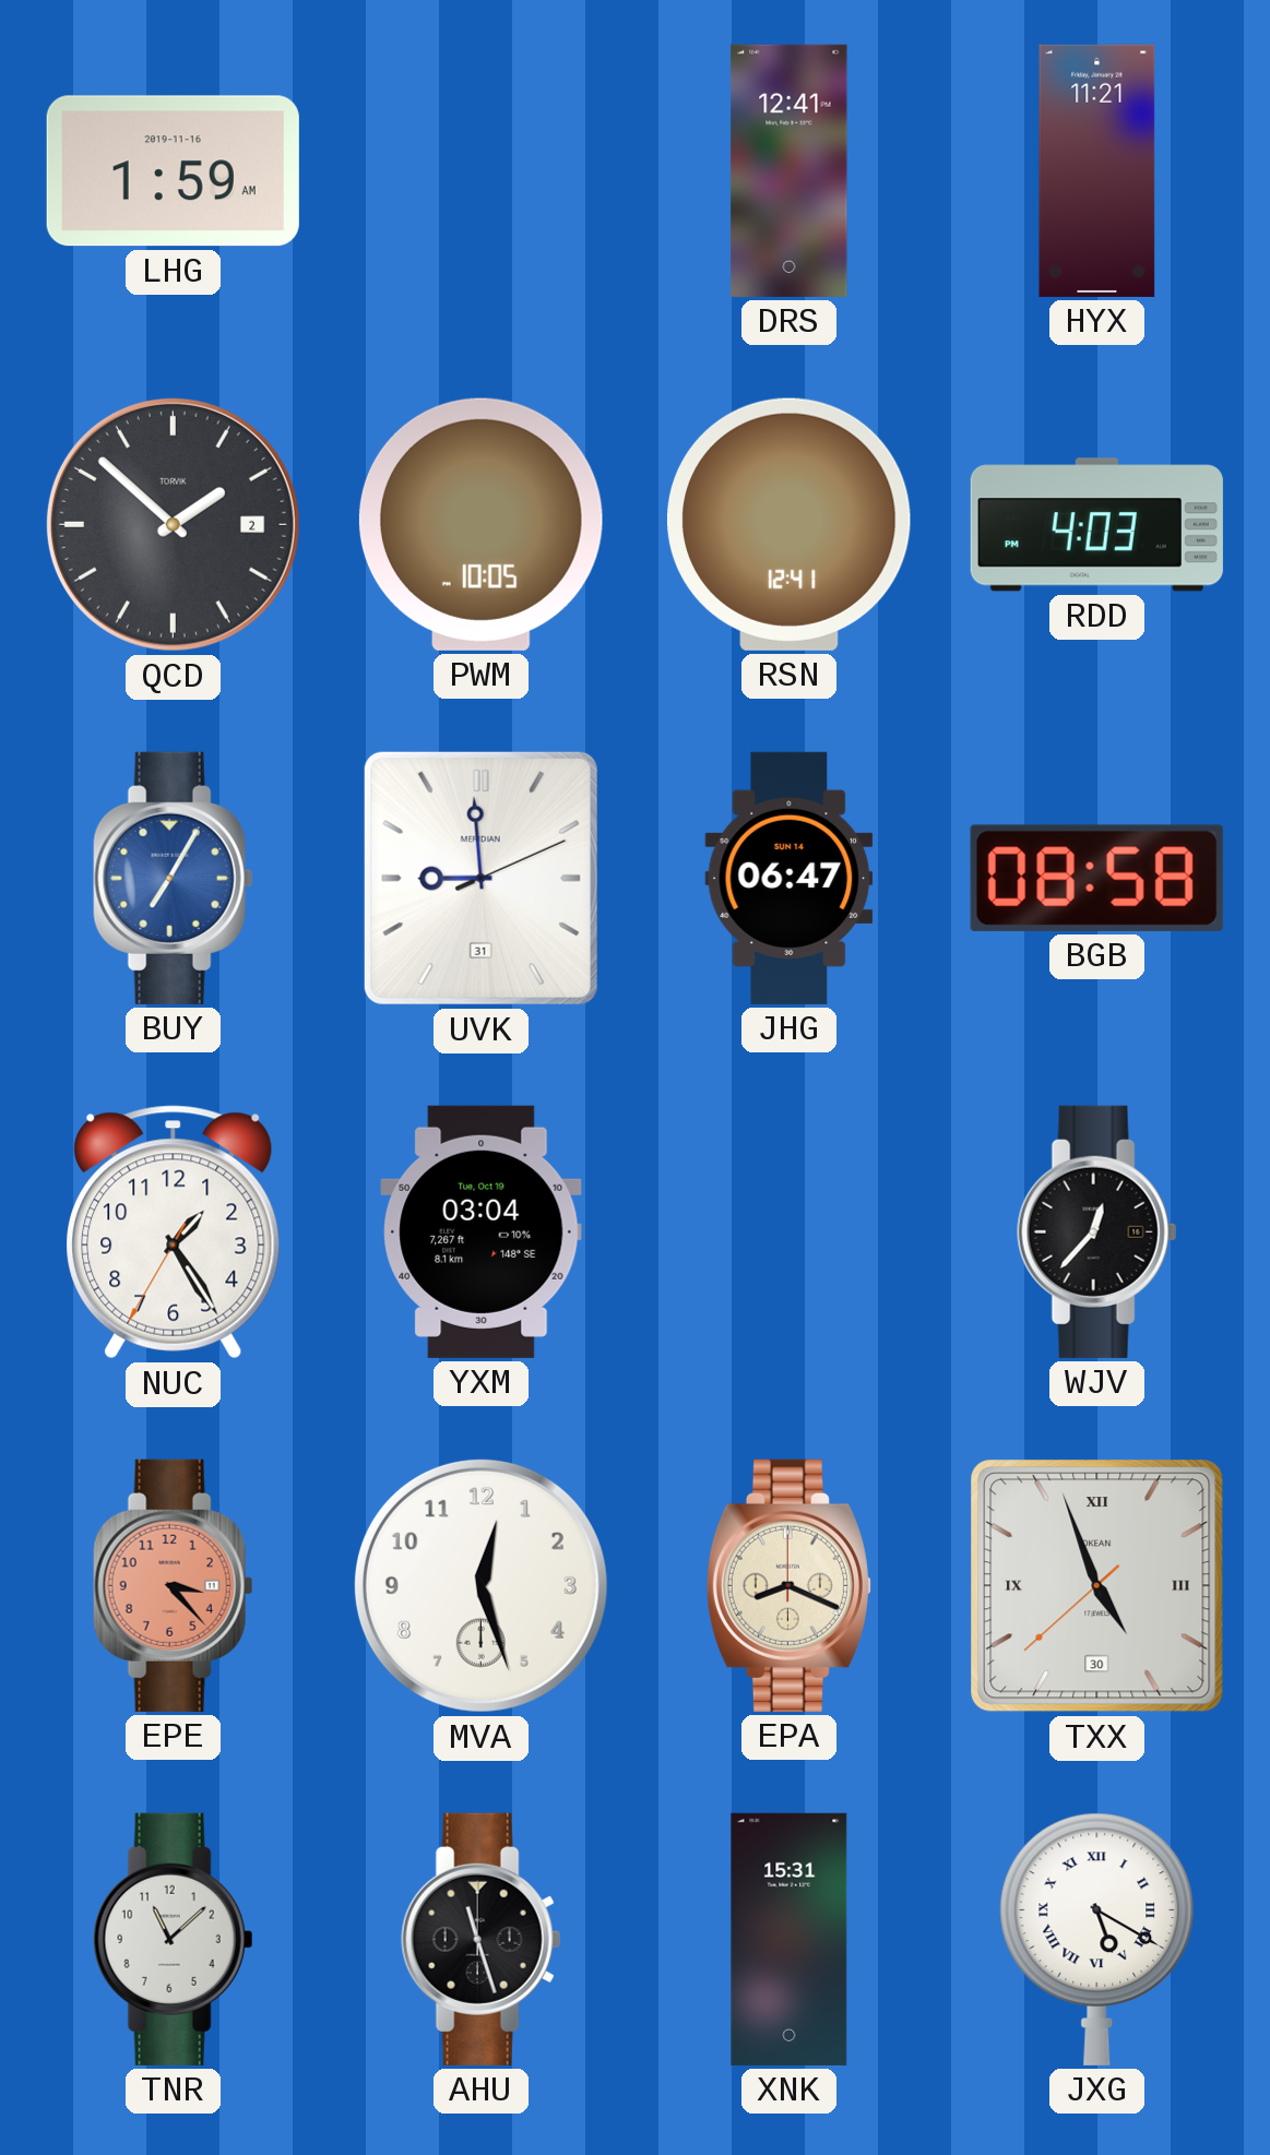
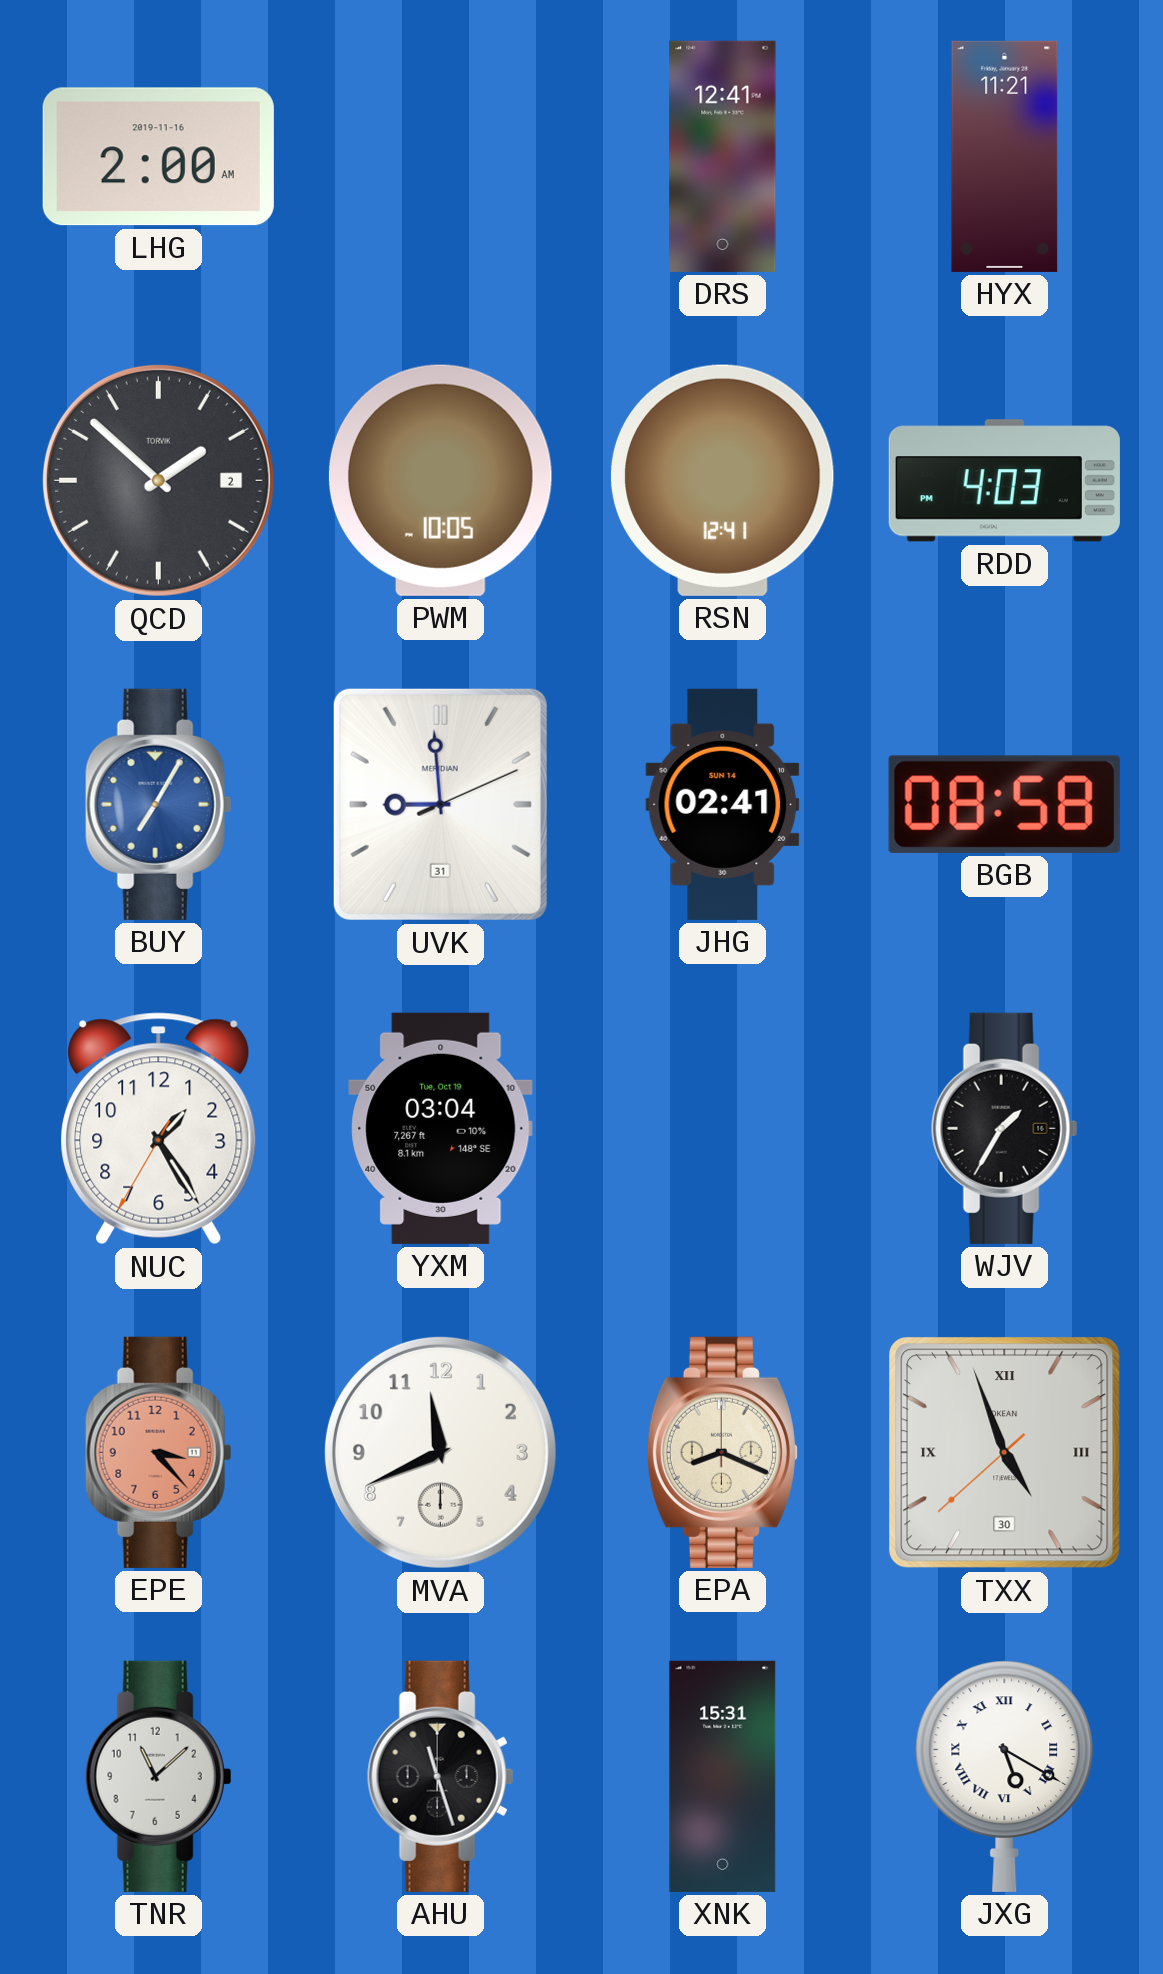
LHG: 1:59 -> 2:00
JHG: 06:47 -> 02:41
WJV: 12:37 -> 1:35
MVA: 12:27 -> 11:41
